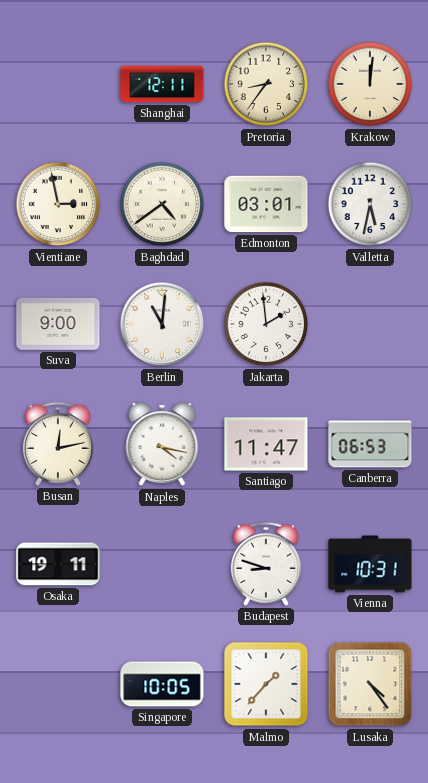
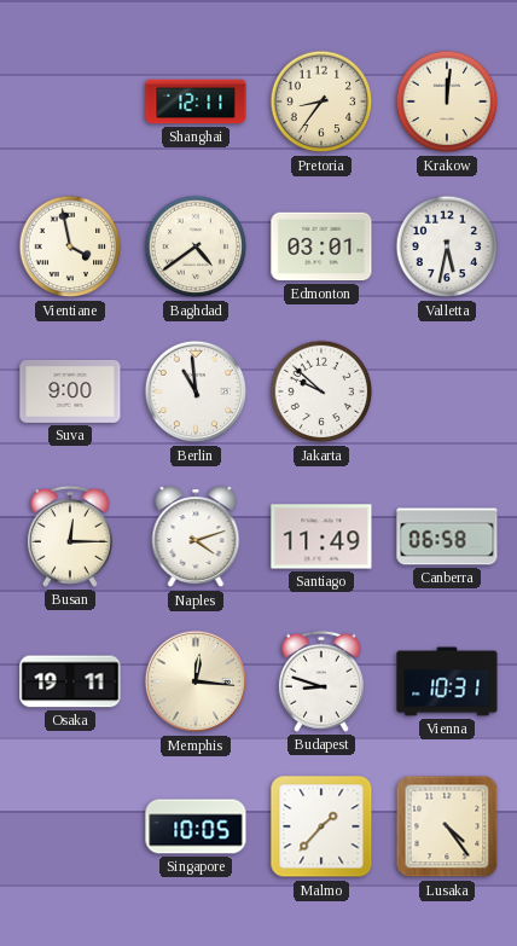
Vientiane: 2:58 -> 3:58
Berlin: 11:01 -> 10:59
Jakarta: 1:59 -> 9:52
Busan: 12:13 -> 12:15
Naples: 4:17 -> 4:12
Santiago: 11:47 -> 11:49
Canberra: 06:53 -> 06:58
Memphis: none -> 12:16
